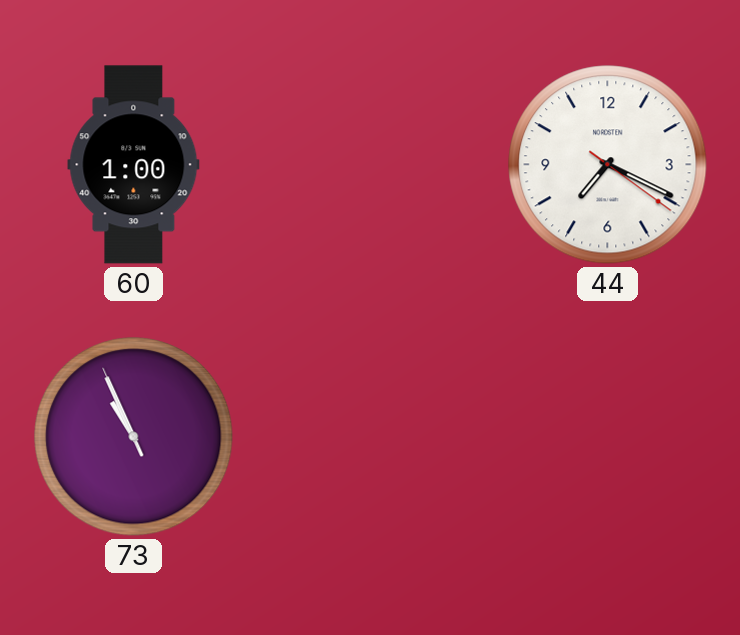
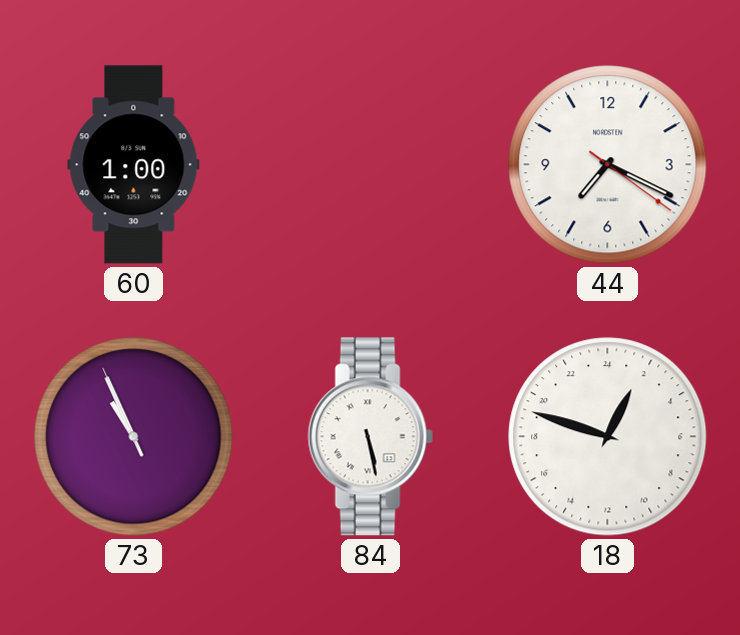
84: none -> 5:28
18: none -> 1:48
